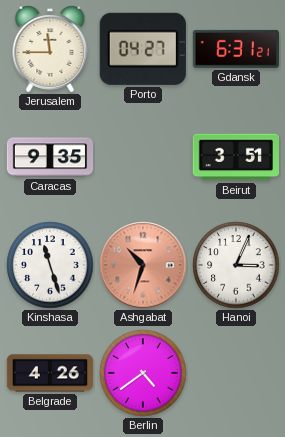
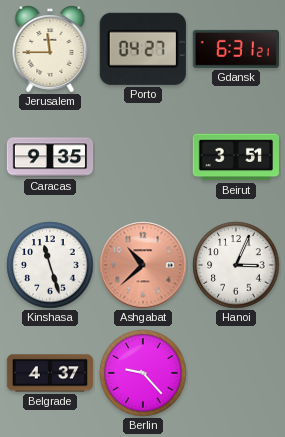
Ashgabat: 10:33 -> 10:38
Belgrade: 4:26 -> 4:37
Berlin: 4:39 -> 9:23
